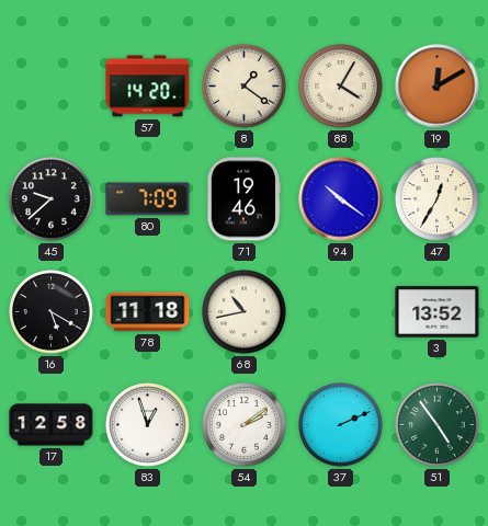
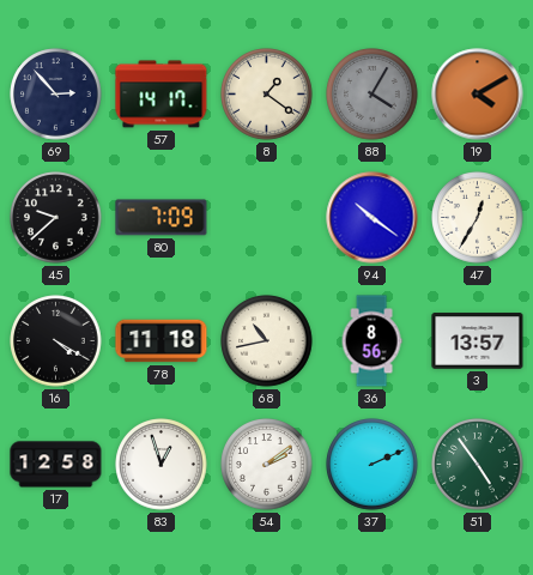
69: none -> 2:53
57: 14:20 -> 14:17
88 dial: cream -> grey
19: 12:10 -> 4:10
71: 19:46 -> none
16: 5:20 -> 4:20
36: none -> 8:56
3: 13:52 -> 13:57
